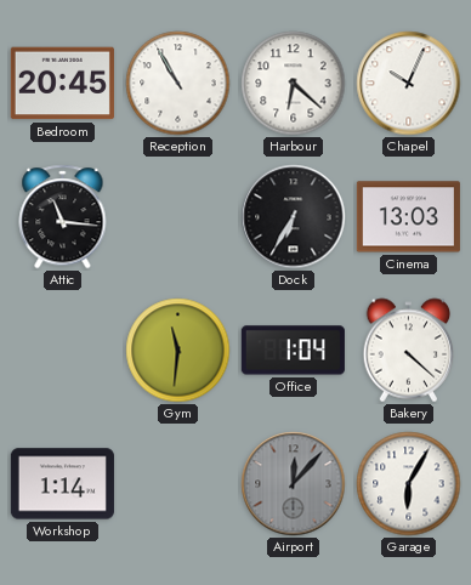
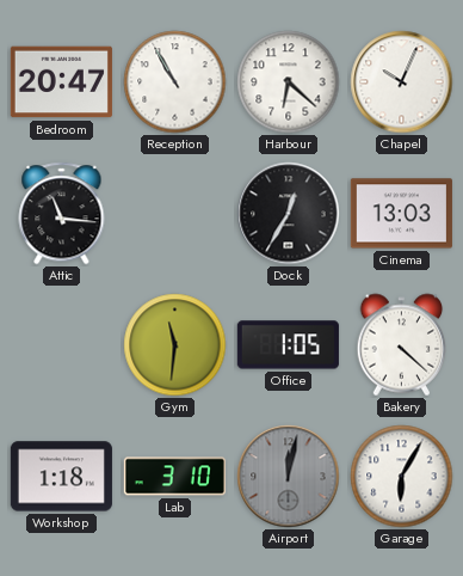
Bedroom: 20:45 -> 20:47
Dock: 6:35 -> 12:35
Office: 1:04 -> 1:05
Workshop: 1:14 -> 1:18
Lab: none -> 3:10
Airport: 12:07 -> 12:02
